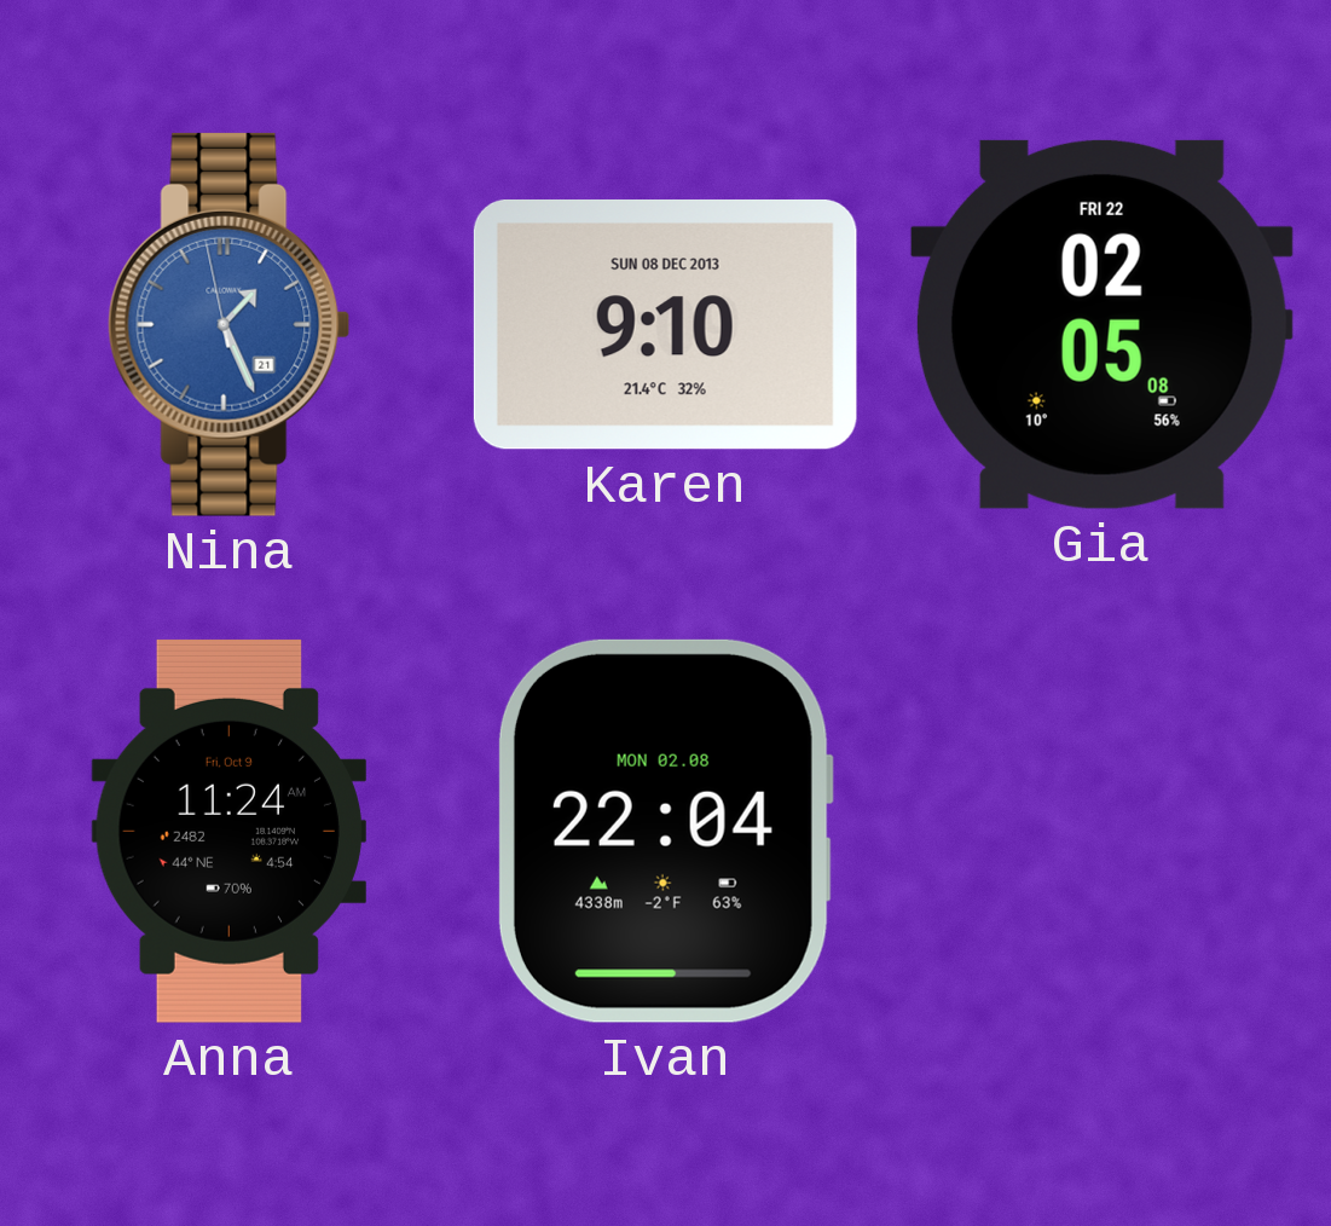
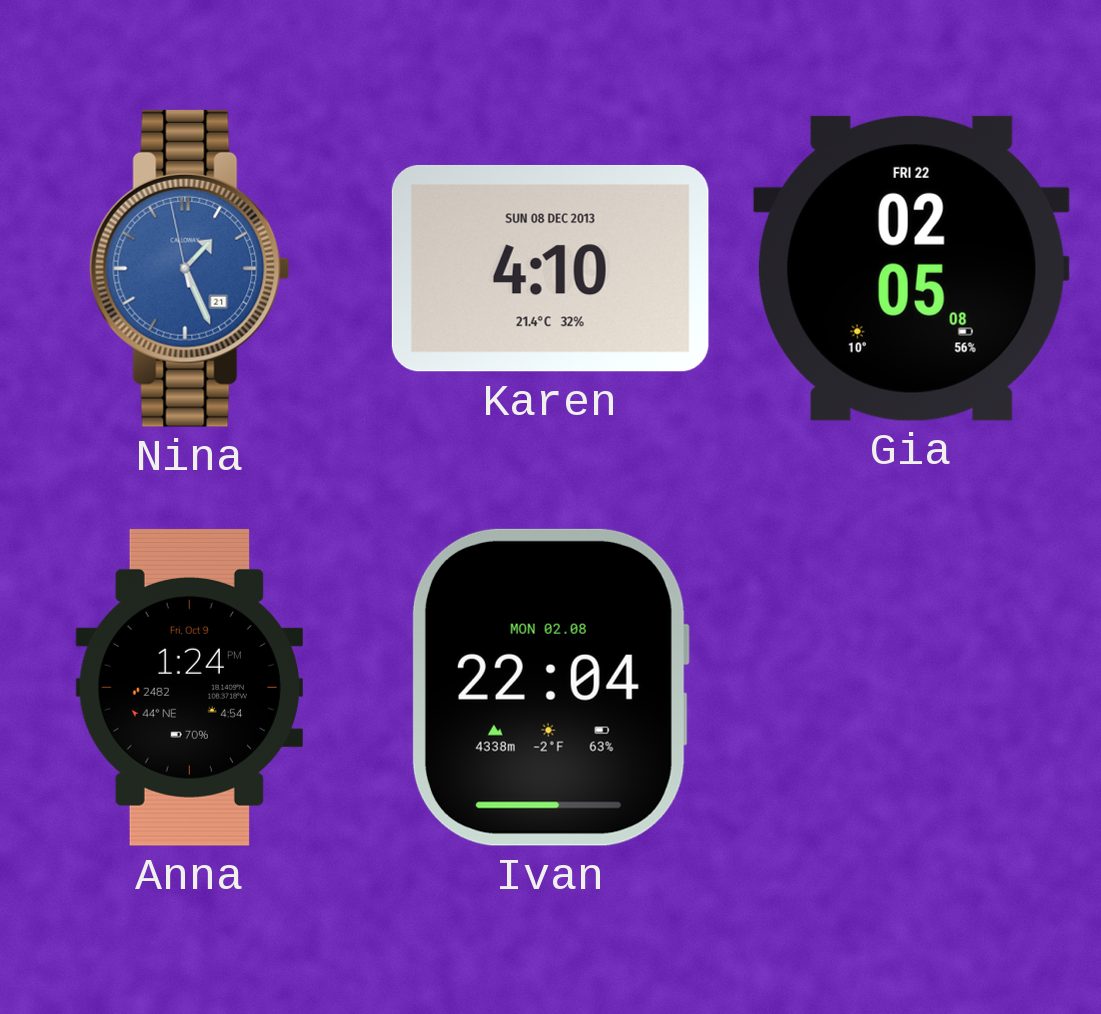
Karen: 9:10 -> 4:10
Anna: 11:24 -> 1:24
